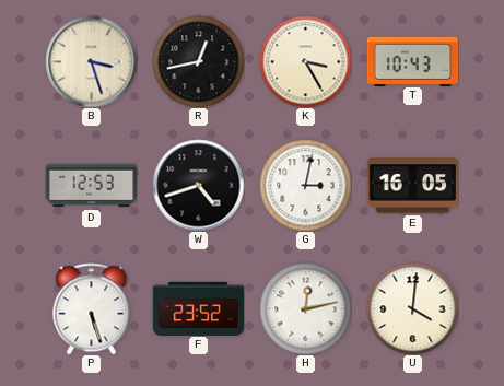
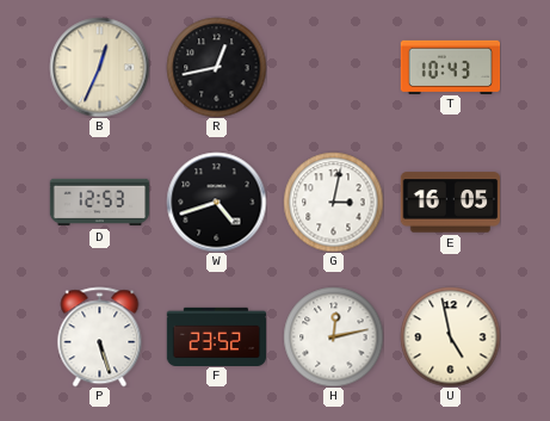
B: 3:27 -> 12:34
K: 3:25 -> none
U: 4:01 -> 4:58
